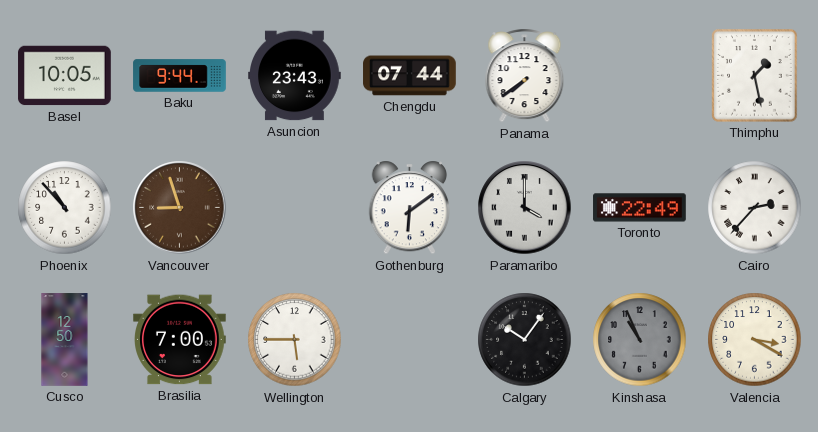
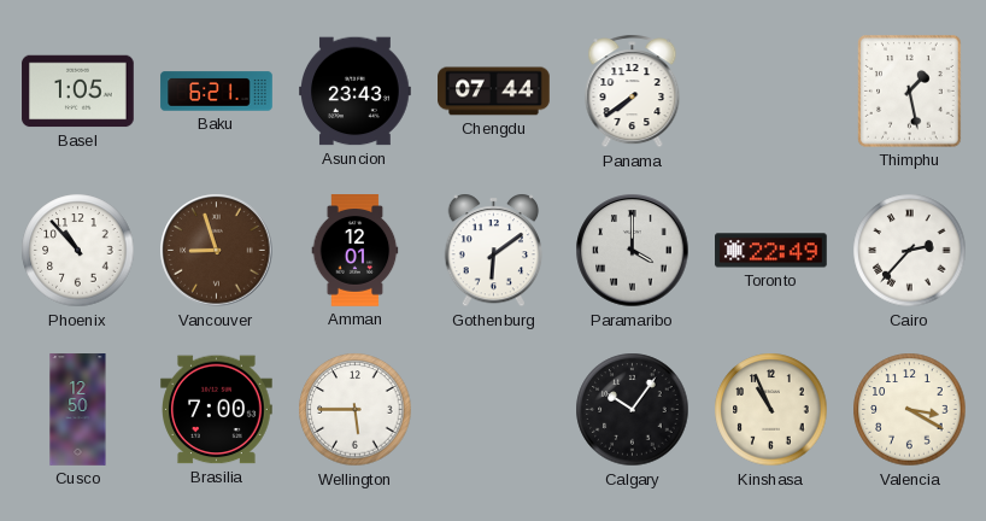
Basel: 10:05 -> 1:05
Baku: 9:44 -> 6:21
Amman: none -> 12:01
Kinshasa dial: grey -> cream
